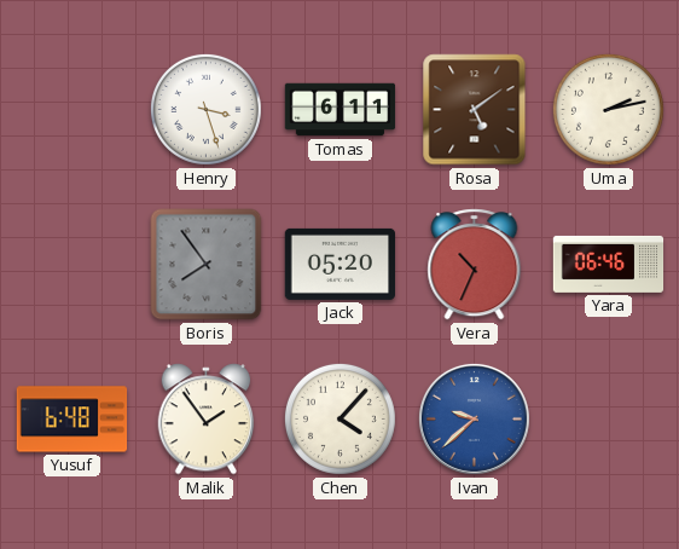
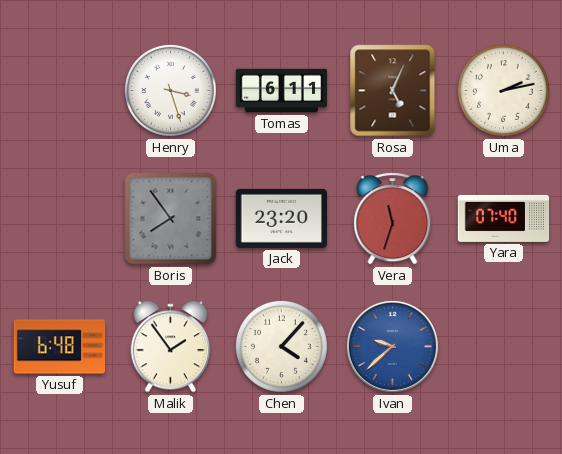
Rosa: 5:09 -> 5:04
Jack: 05:20 -> 23:20
Vera: 10:34 -> 11:33
Yara: 06:46 -> 07:40
